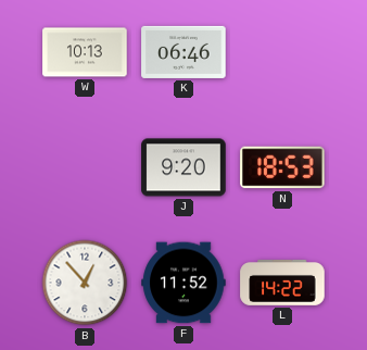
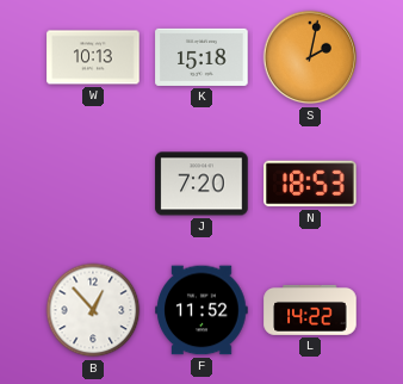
K: 06:46 -> 15:18
S: none -> 2:02
J: 9:20 -> 7:20
